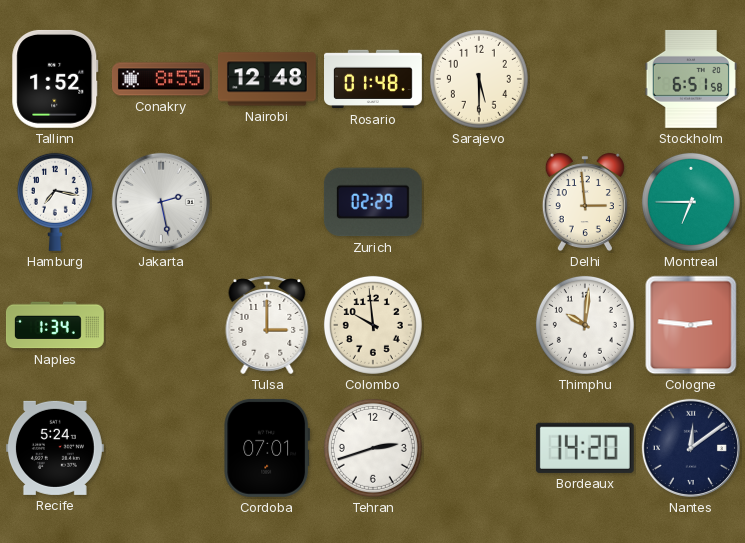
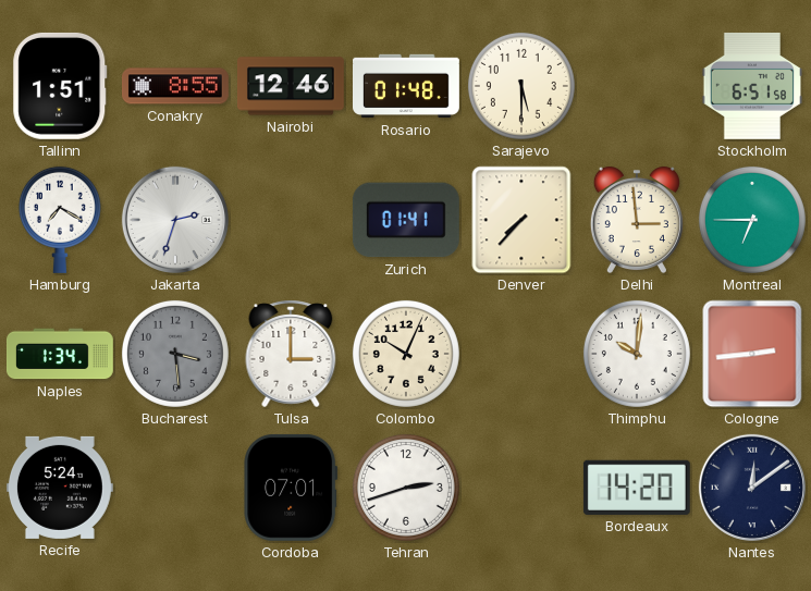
Tallinn: 1:52 -> 1:51
Nairobi: 12:48 -> 12:46
Hamburg: 7:17 -> 7:20
Jakarta: 2:28 -> 2:33
Zurich: 02:29 -> 01:41
Denver: none -> 7:37
Bucharest: none -> 3:29
Colombo: 9:59 -> 10:04
Cologne: 2:46 -> 2:44
